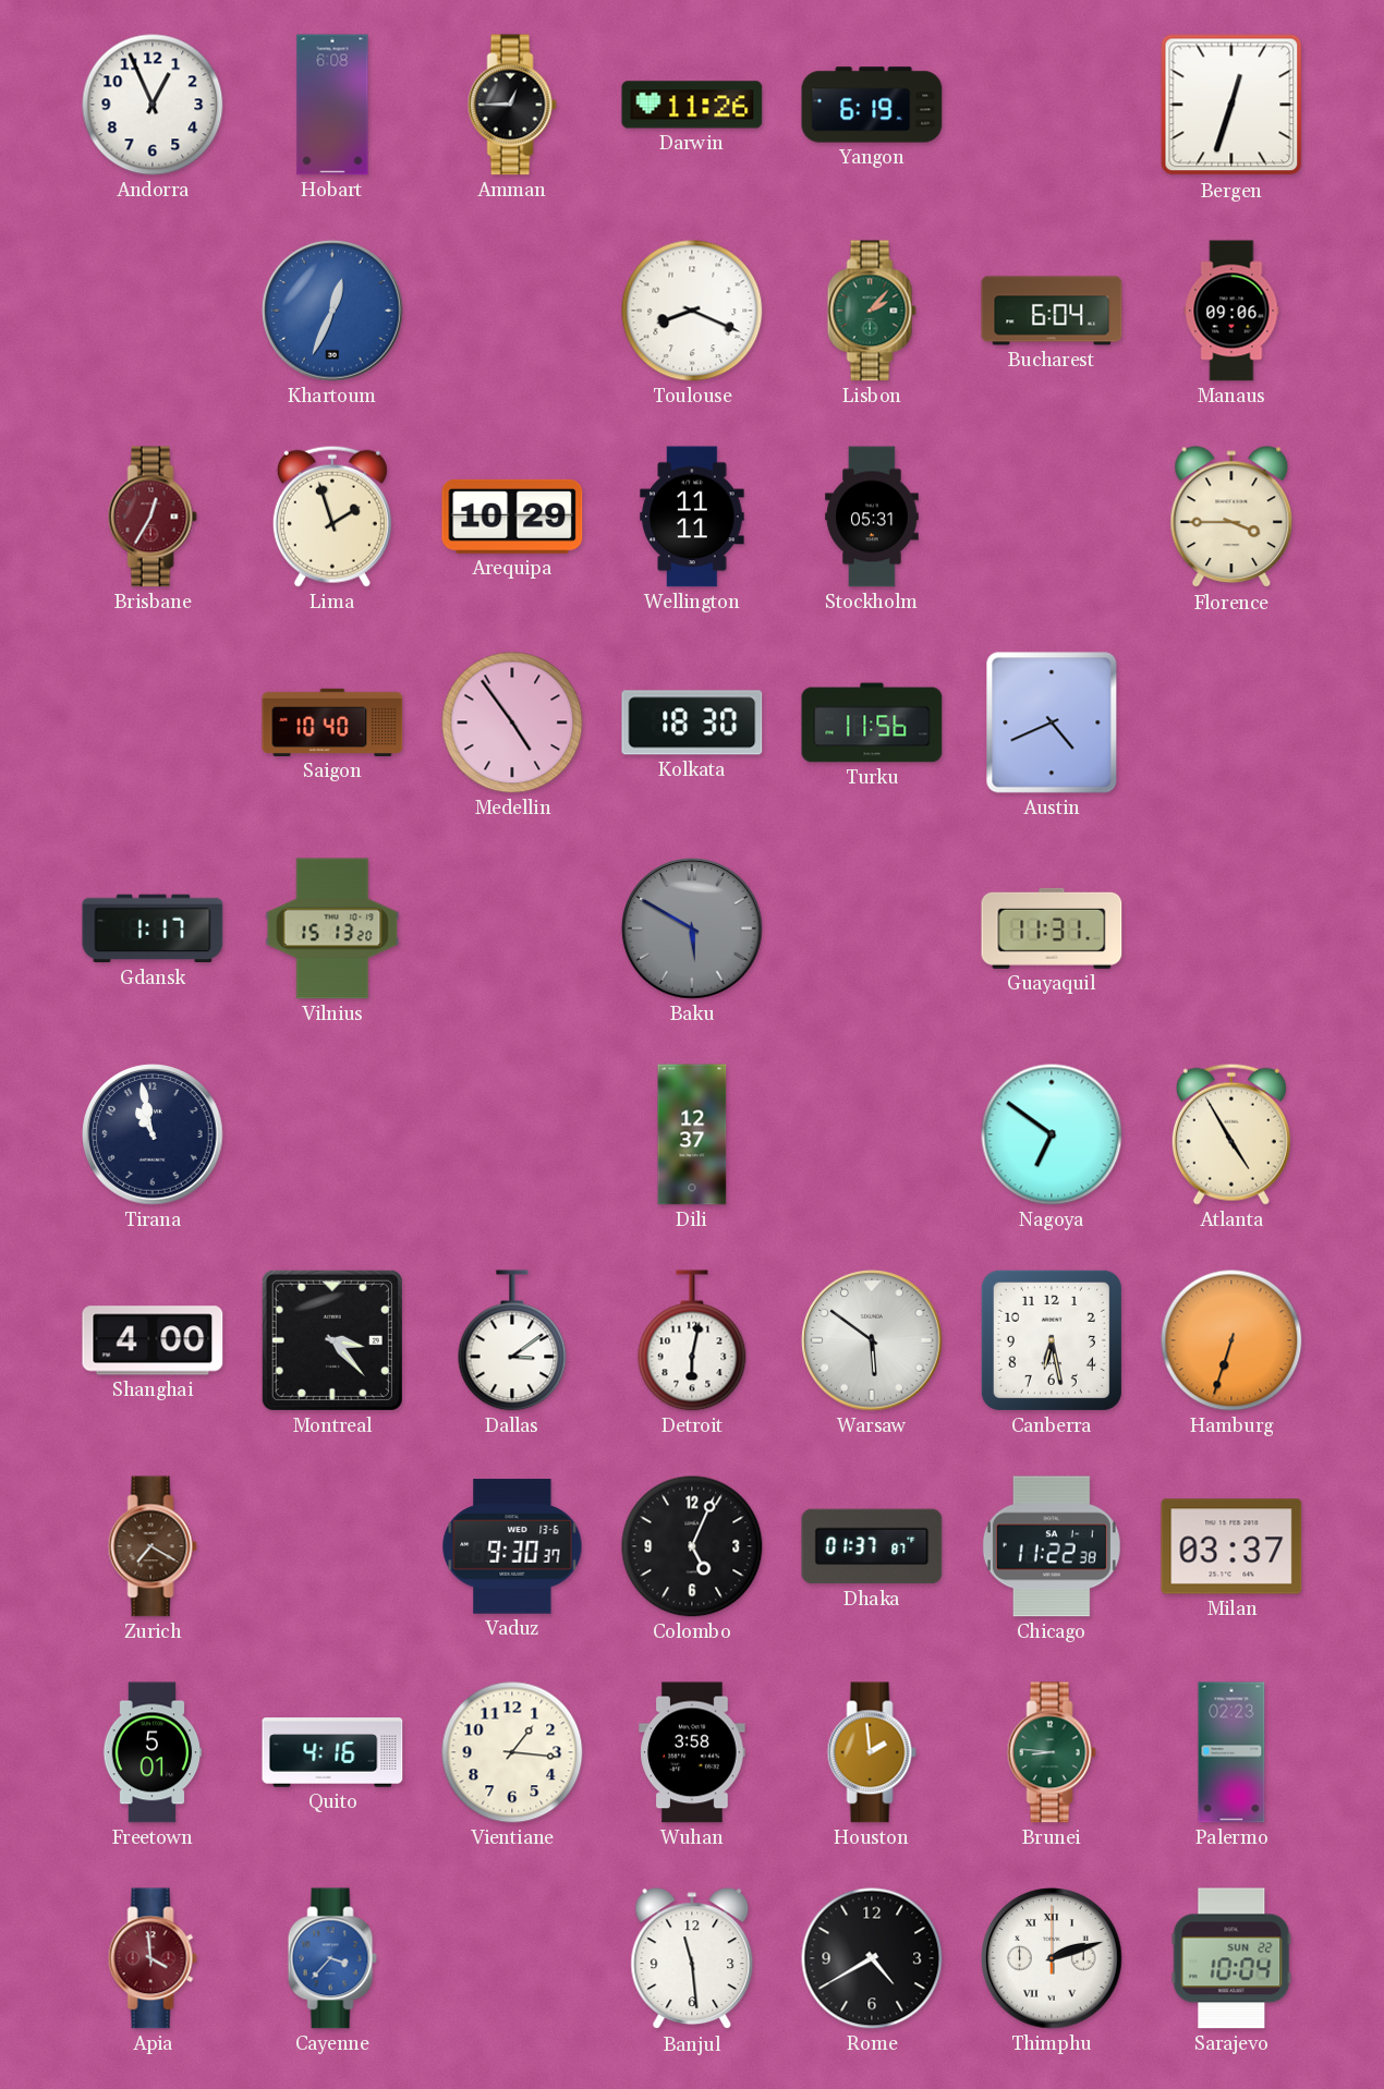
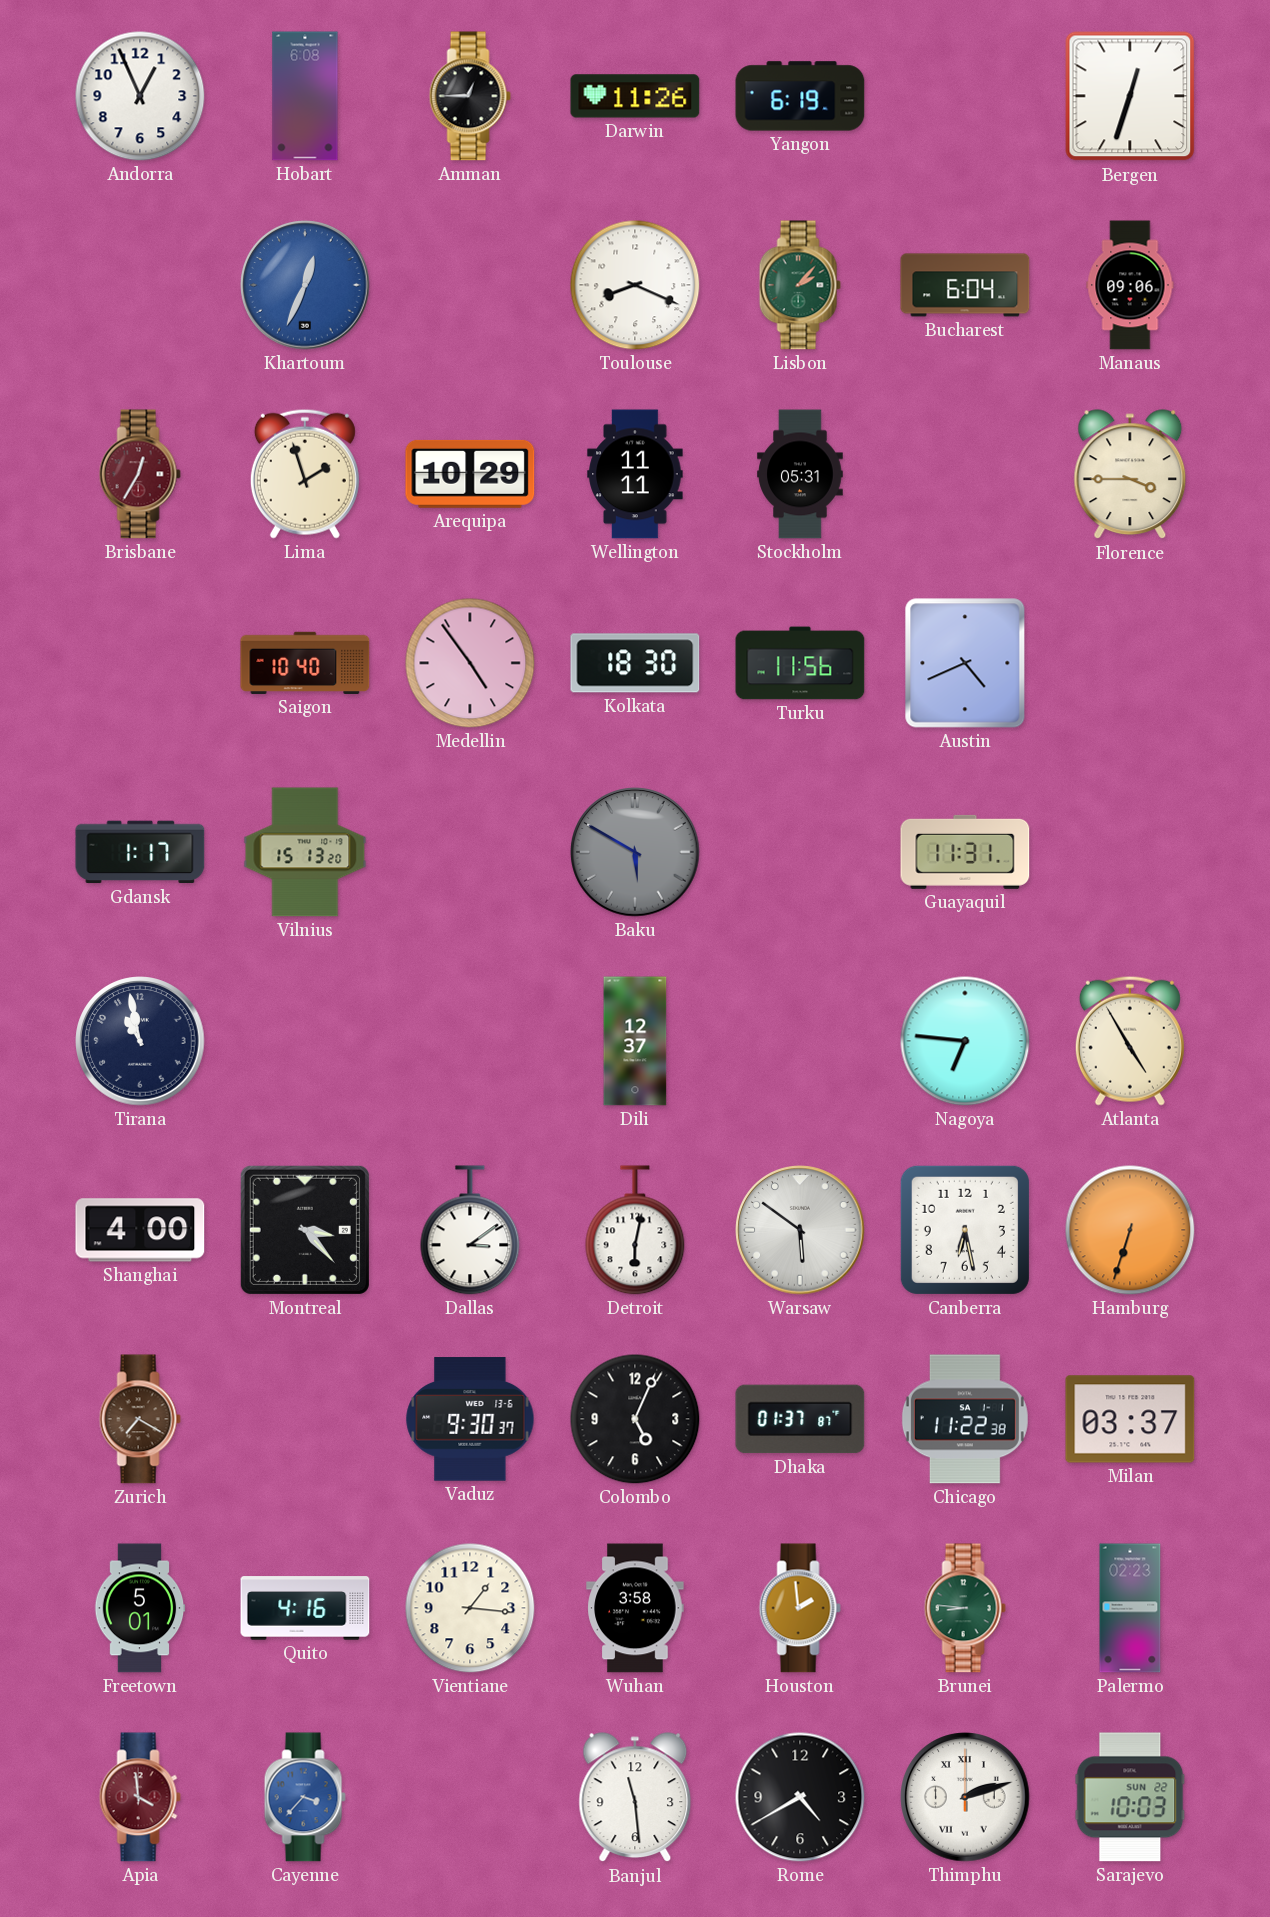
Nagoya: 6:51 -> 6:46
Sarajevo: 10:04 -> 10:03
